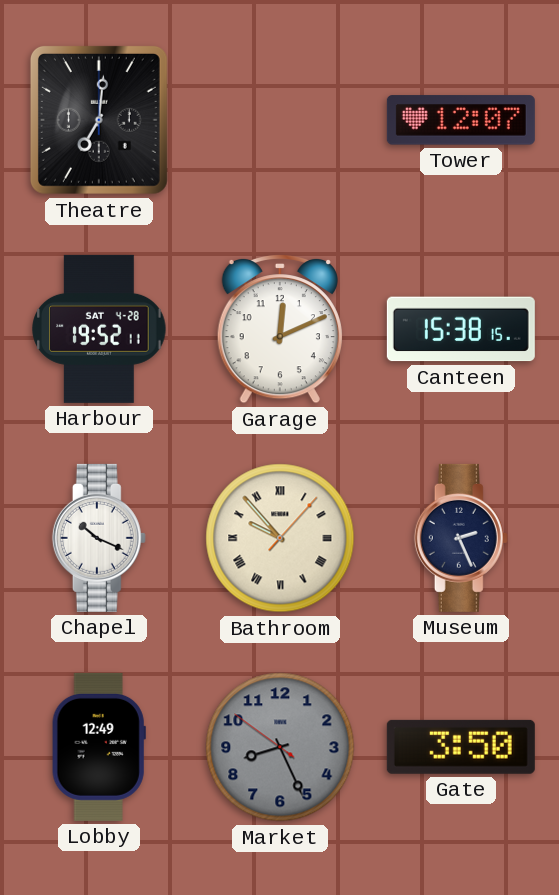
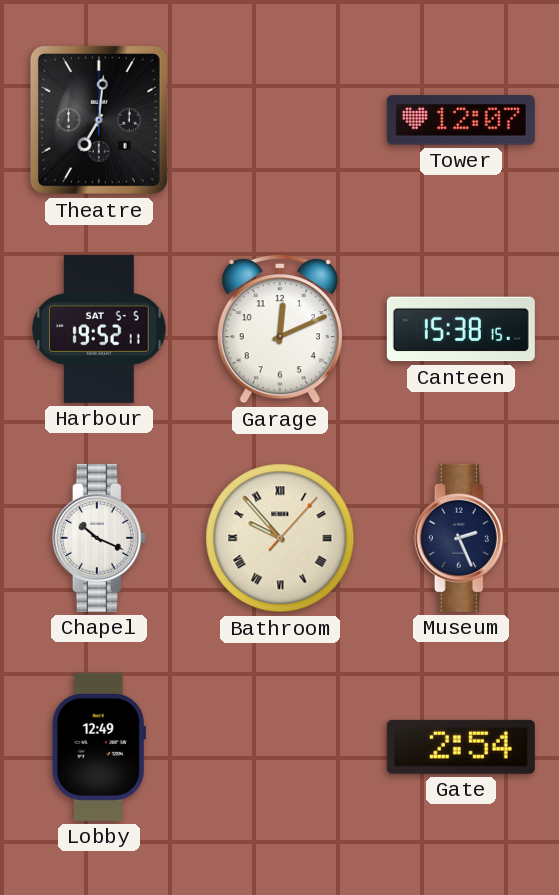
Harbour date: SAT 4-28 -> SAT 5-5
Market: 8:25 -> none
Gate: 3:50 -> 2:54
